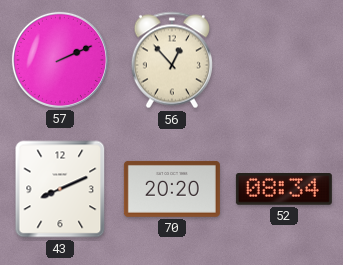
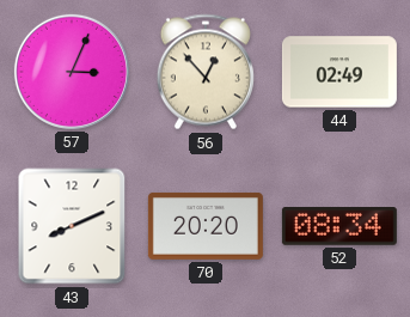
57: 2:11 -> 3:04
44: none -> 02:49
